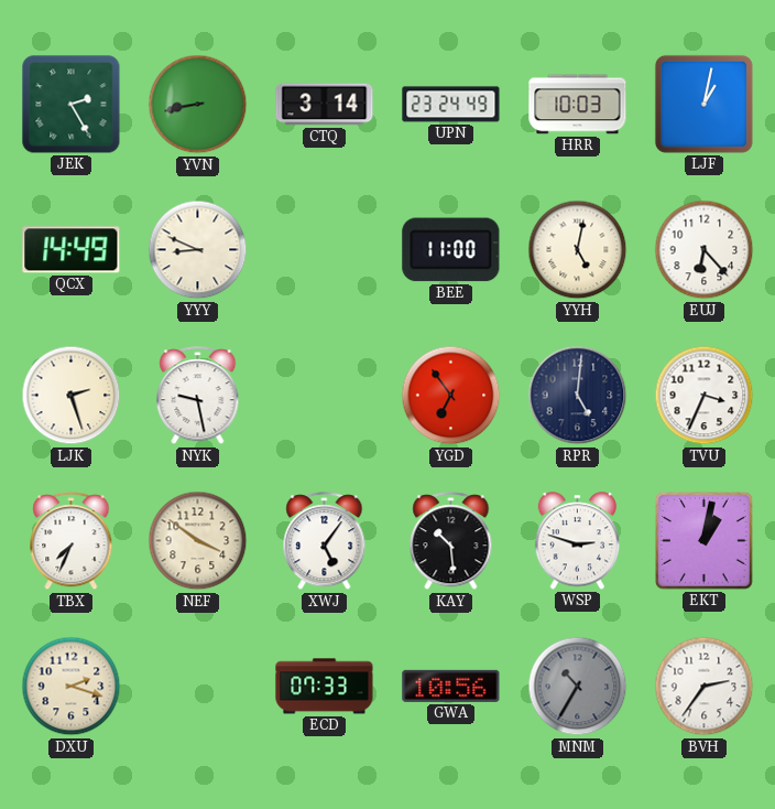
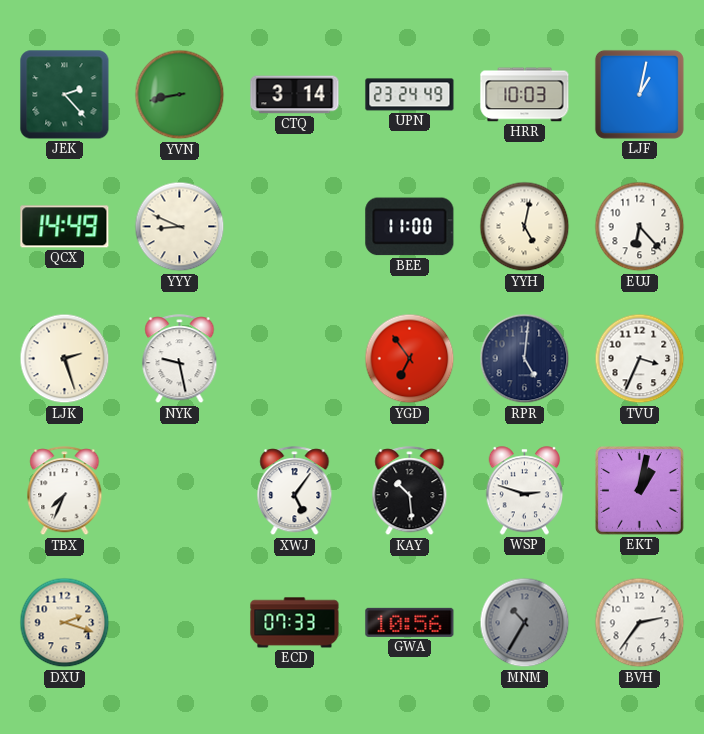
JEK: 2:25 -> 2:23
NEF: 3:51 -> none
